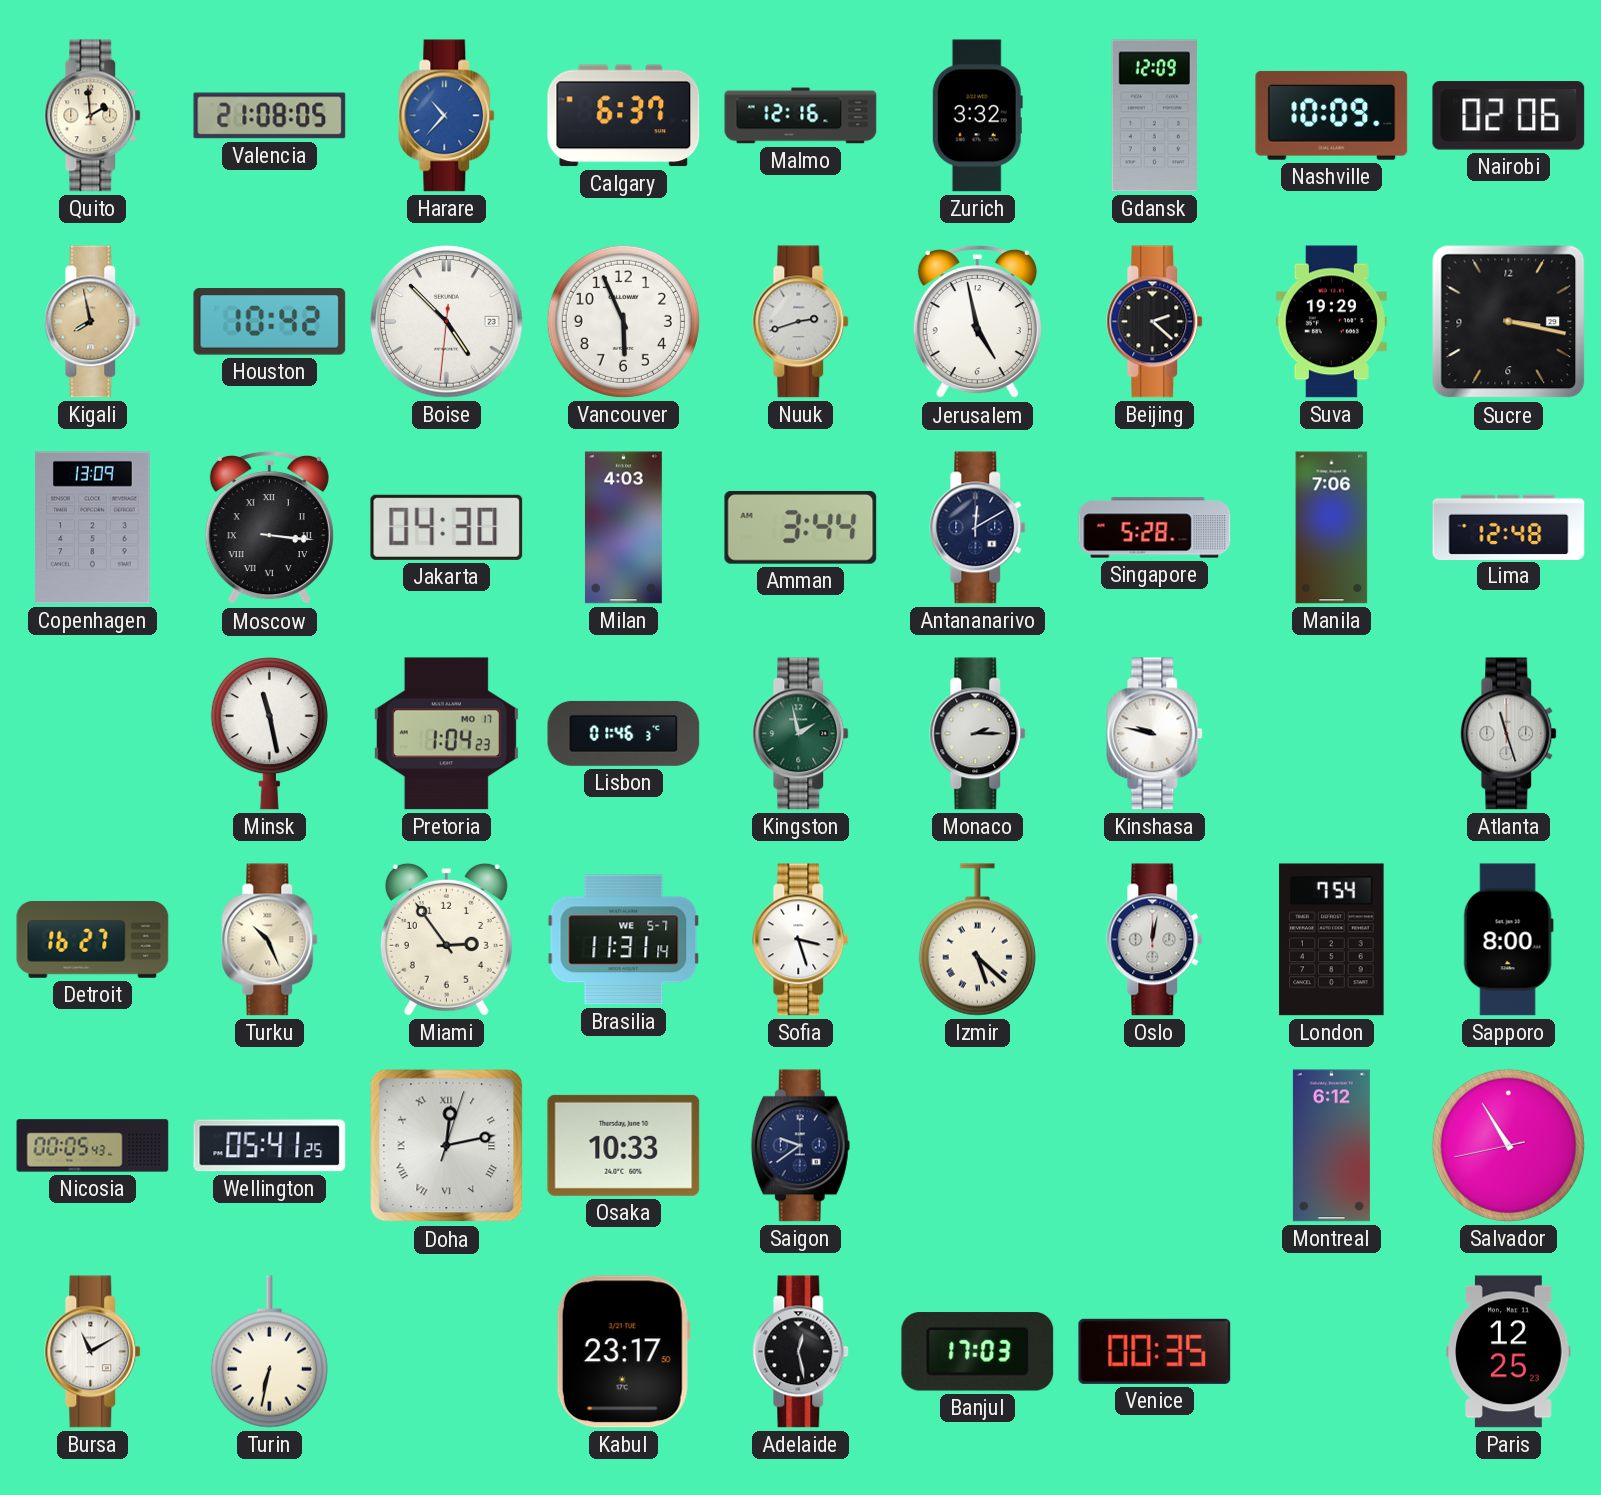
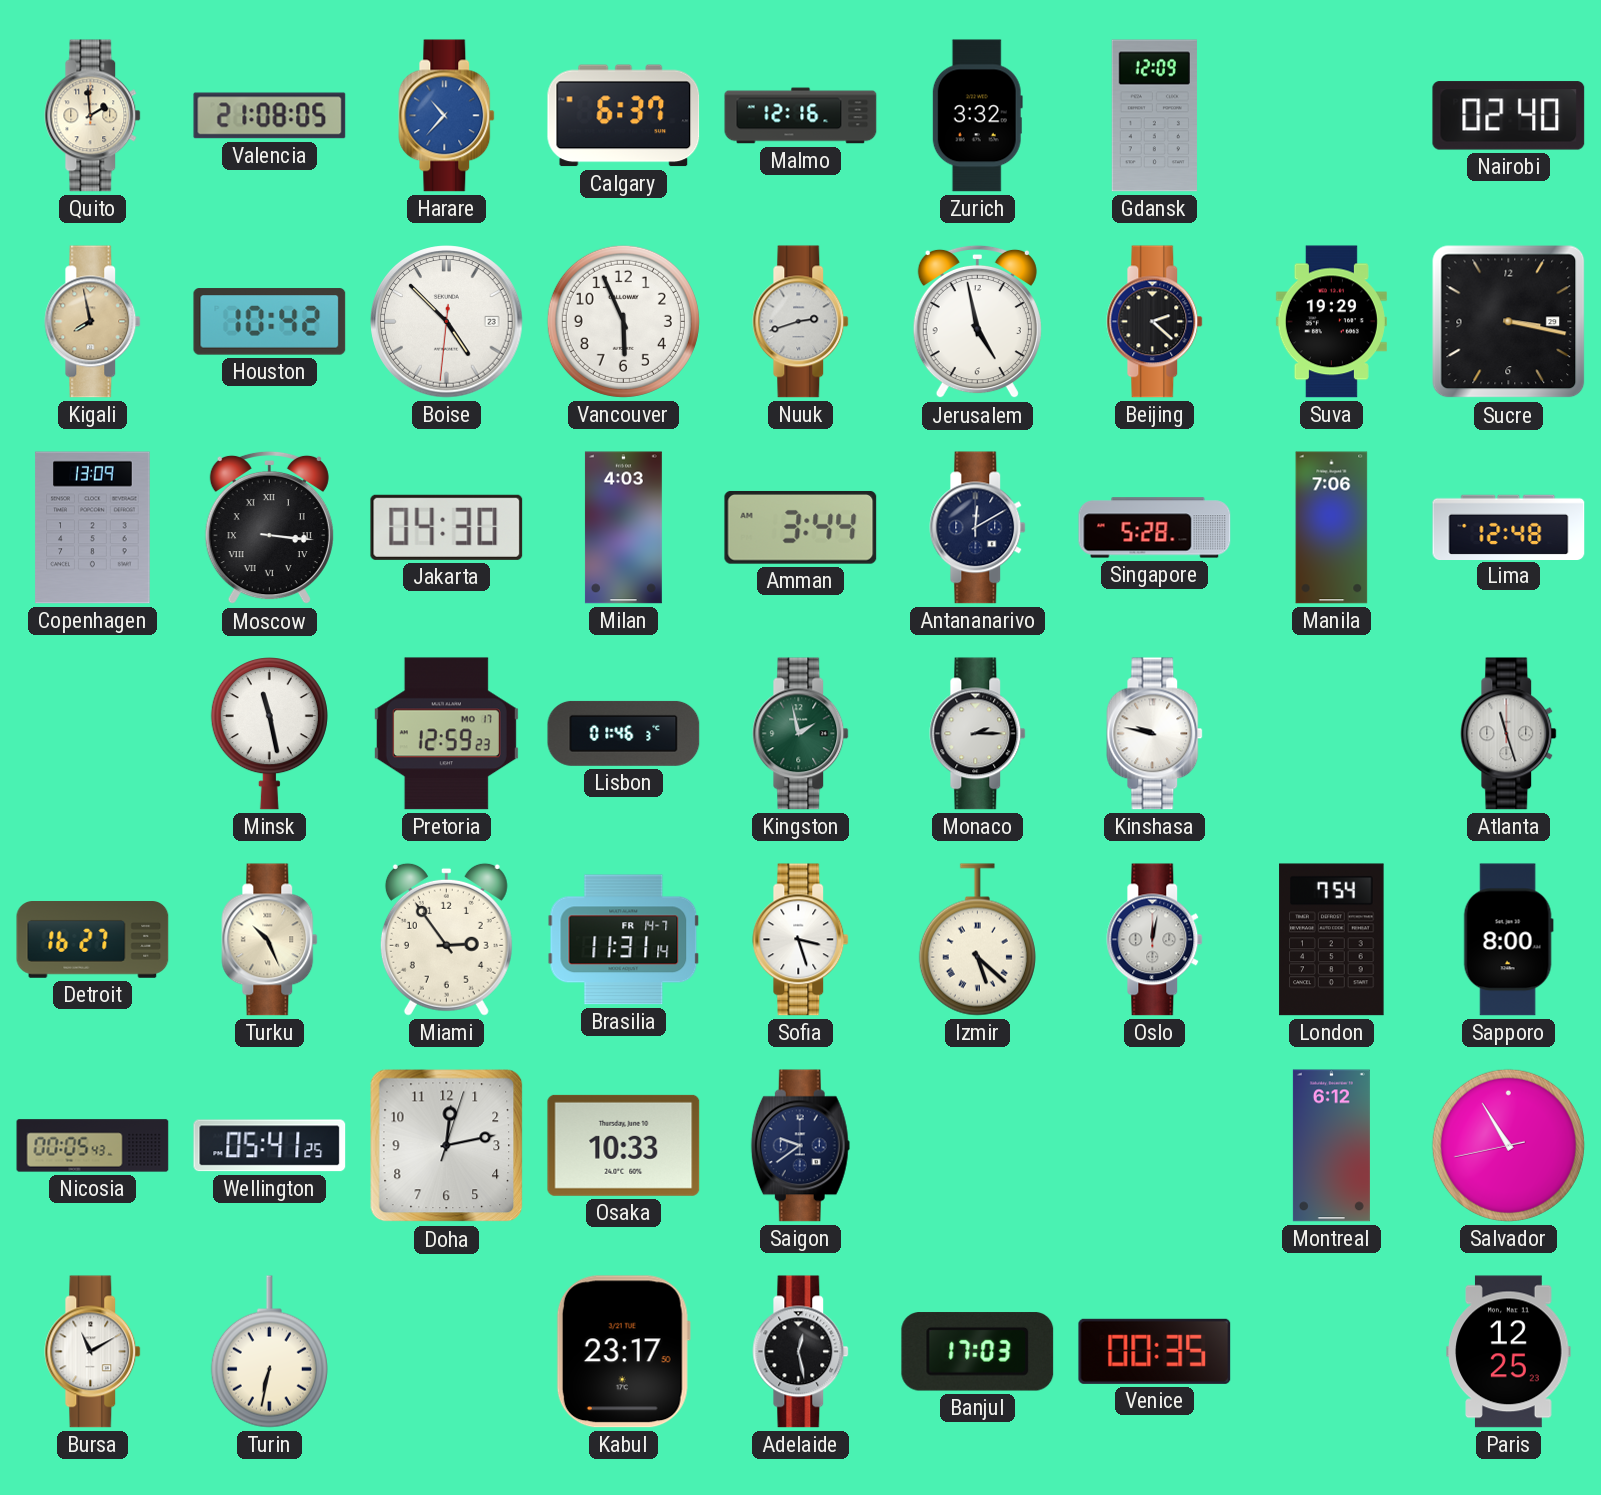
Nashville: 10:09 -> none
Nairobi: 02:06 -> 02:40
Pretoria: 1:04 -> 12:59
Brasilia date: WE 5-7 -> FR 14-7
Doha numerals: Roman -> Arabic
